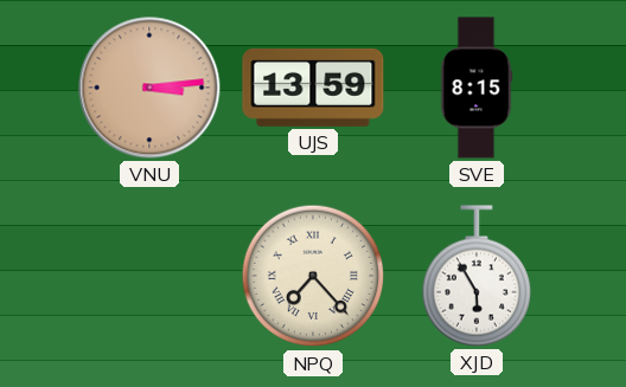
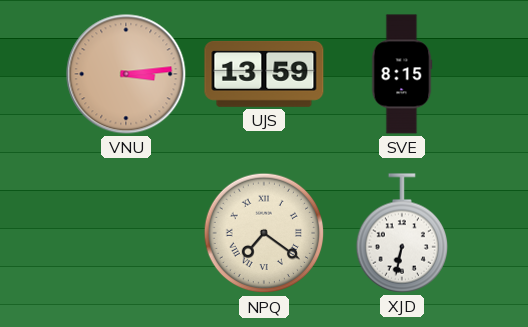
NPQ: 7:23 -> 7:21
XJD: 5:55 -> 6:32
